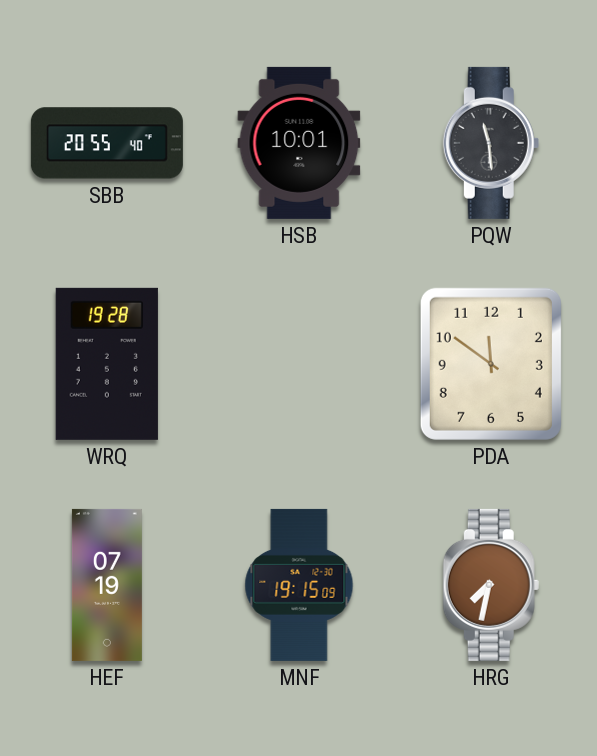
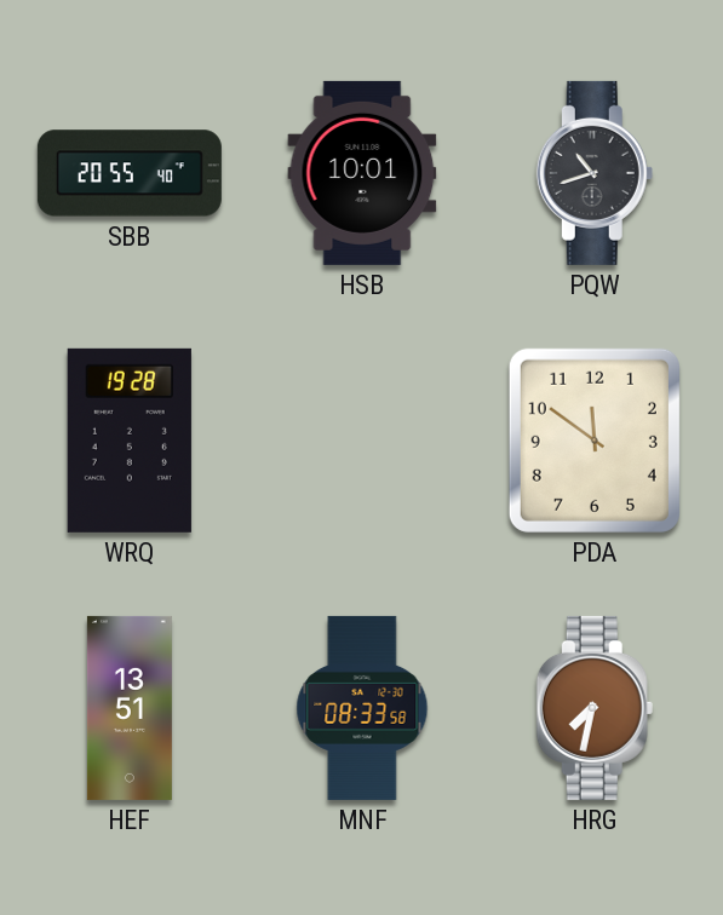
PQW: 11:29 -> 10:42
HEF: 07:19 -> 13:51
MNF: 19:15 -> 08:33
